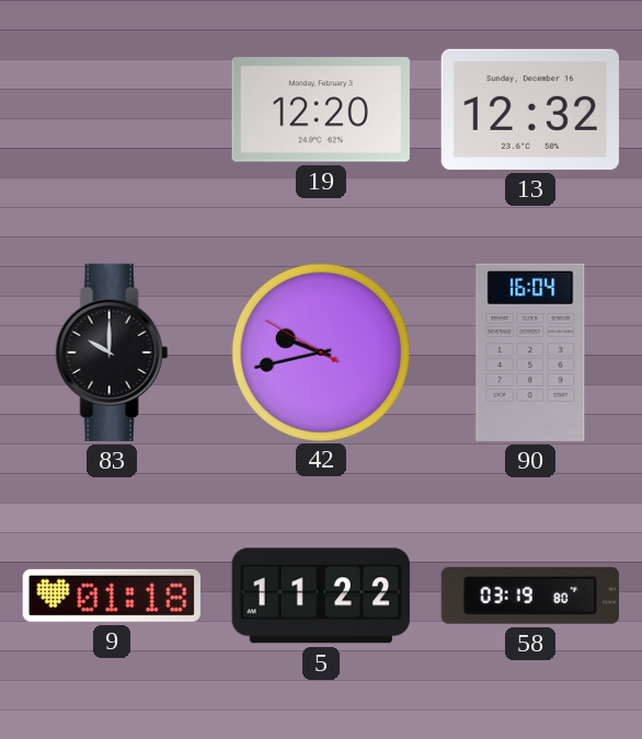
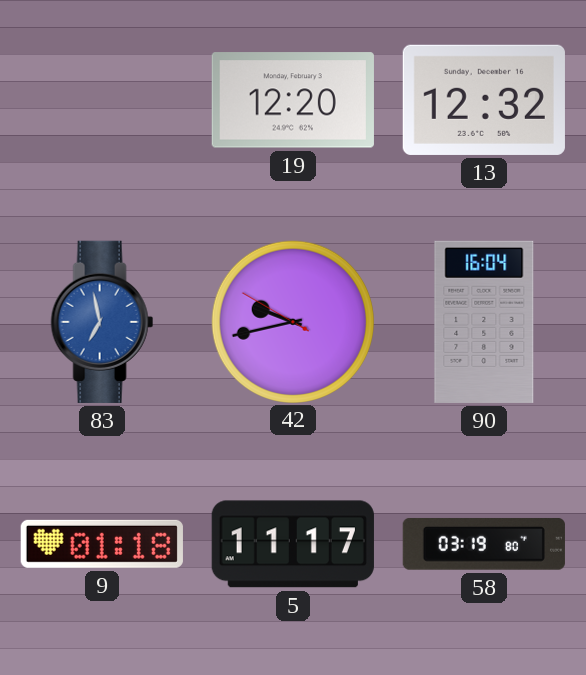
83: 10:00 -> 6:58
83 dial: black -> blue
5: 11:22 -> 11:17
